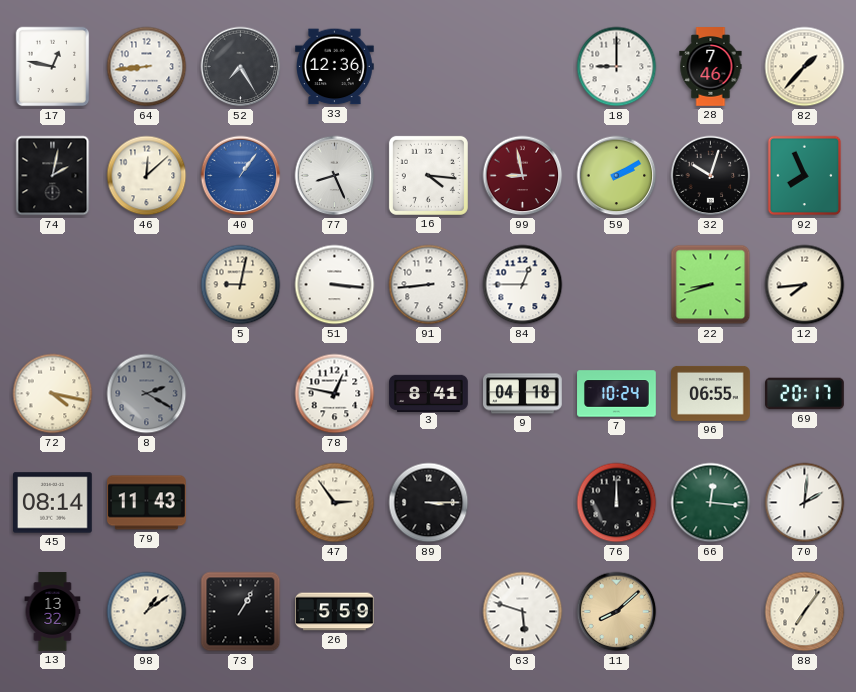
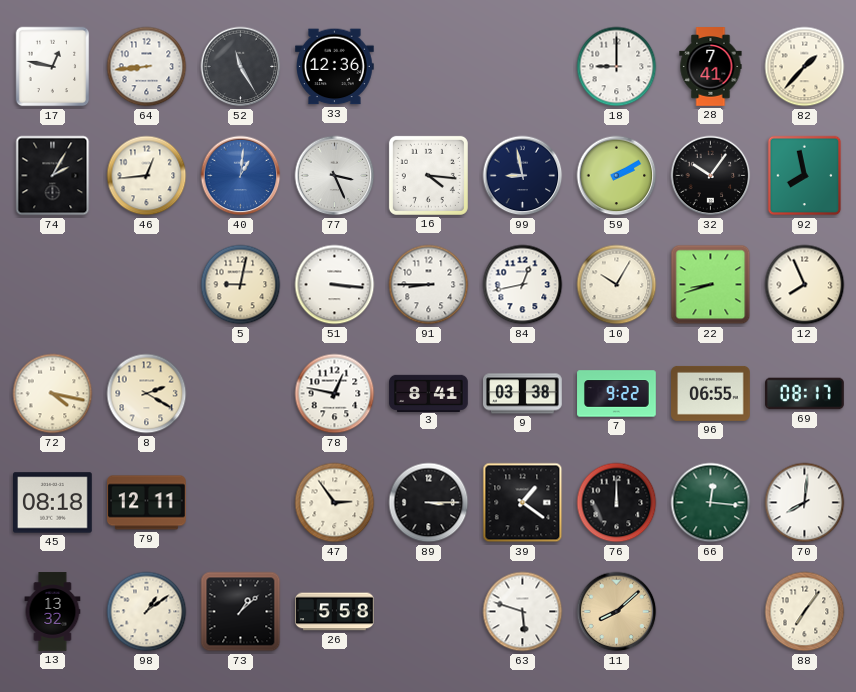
52: 7:25 -> 11:25
28: 7:46 -> 7:41
74: 2:02 -> 2:05
46: 12:08 -> 12:44
40: 1:06 -> 1:01
77: 8:26 -> 3:26
99 dial: burgundy -> navy
32: 10:03 -> 10:06
92: 7:56 -> 7:58
91: 8:44 -> 8:45
84: 12:45 -> 12:43
10: none -> 10:05
12: 7:44 -> 7:56
8 dial: grey -> cream
9: 04:18 -> 03:38
7: 10:24 -> 9:22
69: 20:17 -> 08:17
45: 08:14 -> 08:18
79: 11:43 -> 12:11
39: none -> 1:21
70: 2:01 -> 8:01
73: 1:05 -> 1:08
26: 5:59 -> 5:58
